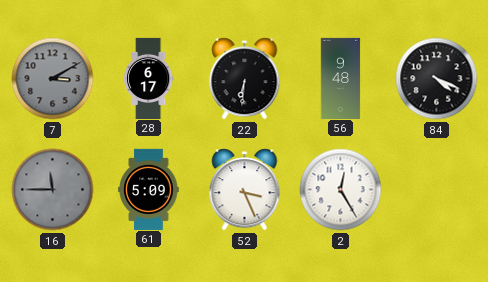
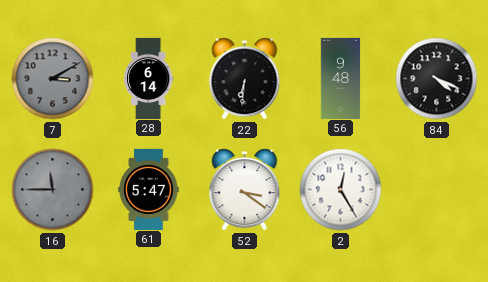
28: 6:17 -> 6:14
61: 5:09 -> 5:47
52: 3:26 -> 3:21
